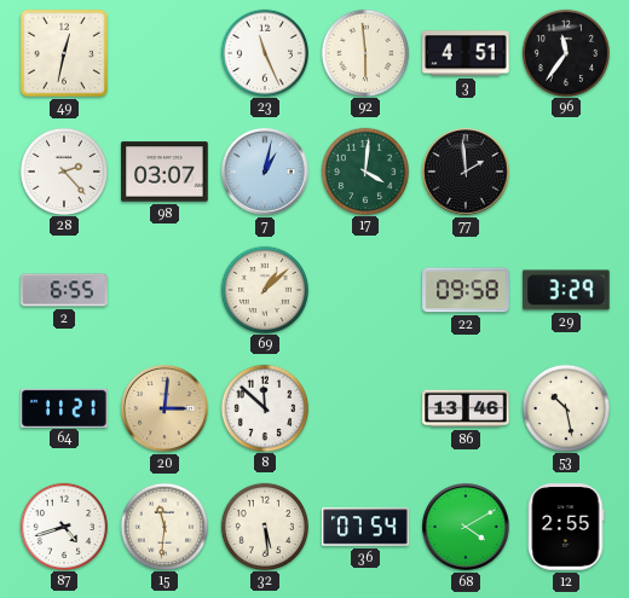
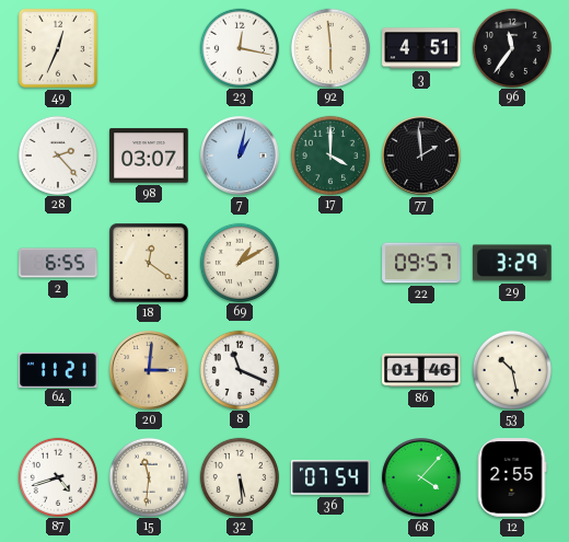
49: 12:32 -> 12:34
23: 11:26 -> 12:17
17: 4:01 -> 4:00
18: none -> 12:21
69: 1:08 -> 1:10
22: 09:58 -> 09:57
8: 11:52 -> 11:19
86: 13:46 -> 01:46
68: 4:10 -> 4:07
